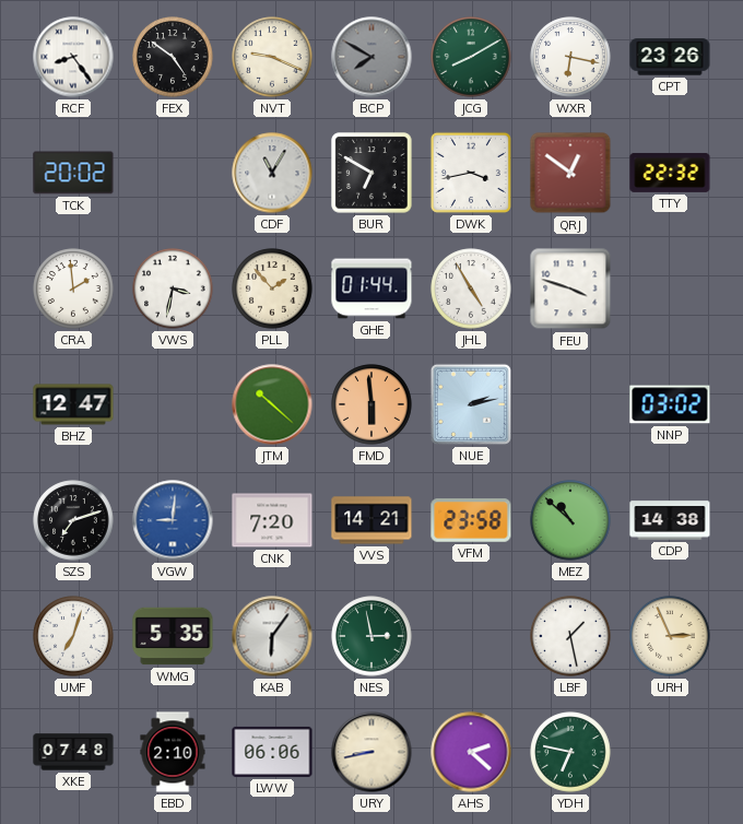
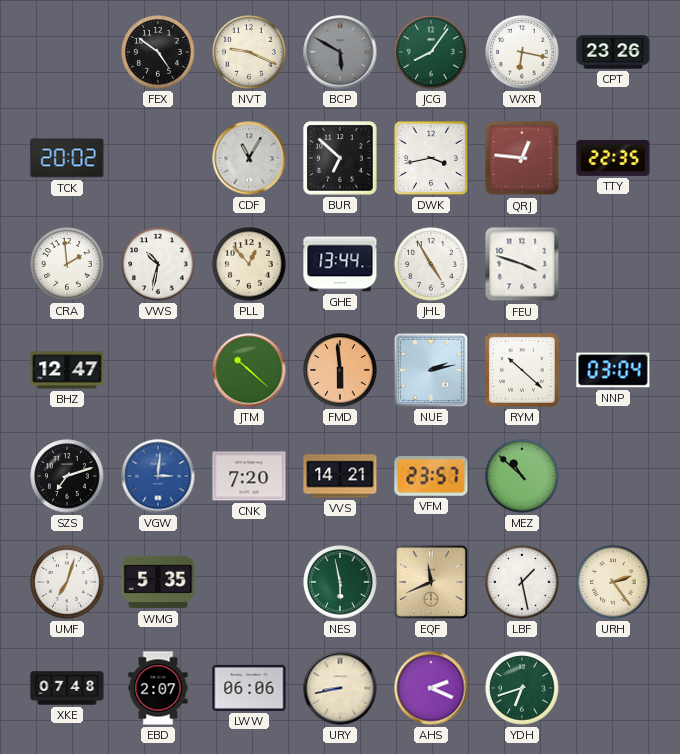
RCF: 8:24 -> none
BCP: 7:50 -> 5:50
JCG: 8:10 -> 8:06
BUR: 6:50 -> 6:52
QRJ: 12:51 -> 12:46
TTY: 22:32 -> 22:35
VWS: 3:32 -> 10:32
PLL: 1:53 -> 12:53
GHE: 01:44 -> 13:44
RYM: none -> 10:22
NNP: 03:02 -> 03:04
VGW: 9:01 -> 3:01
VFM: 23:58 -> 23:57
CDP: 14:38 -> none
KAB: 6:06 -> none
NES: 2:58 -> 5:58
EQF: none -> 11:41
URH: 2:56 -> 2:24
EBD: 2:10 -> 2:07
AHS: 2:22 -> 2:19
YDH: 6:47 -> 6:42
